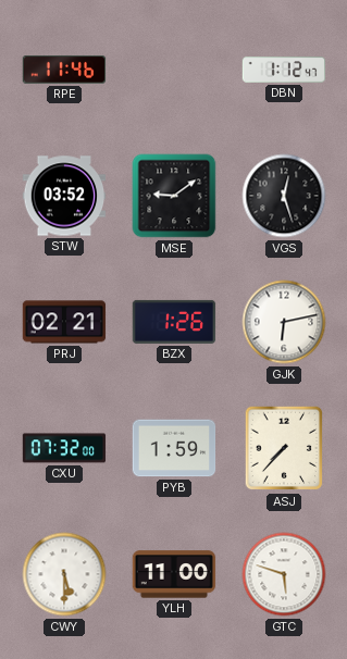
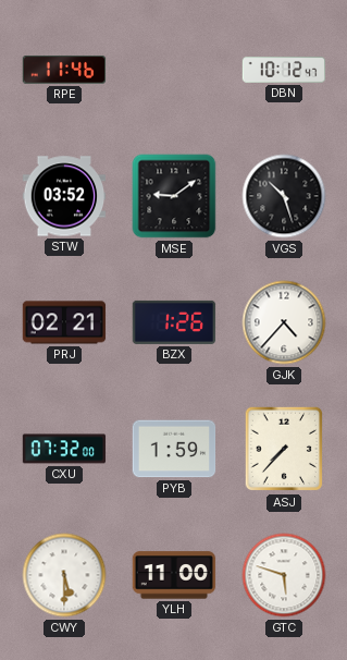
DBN: 1:12 -> 10:12
VGS: 12:27 -> 10:27
GJK: 6:13 -> 4:37
